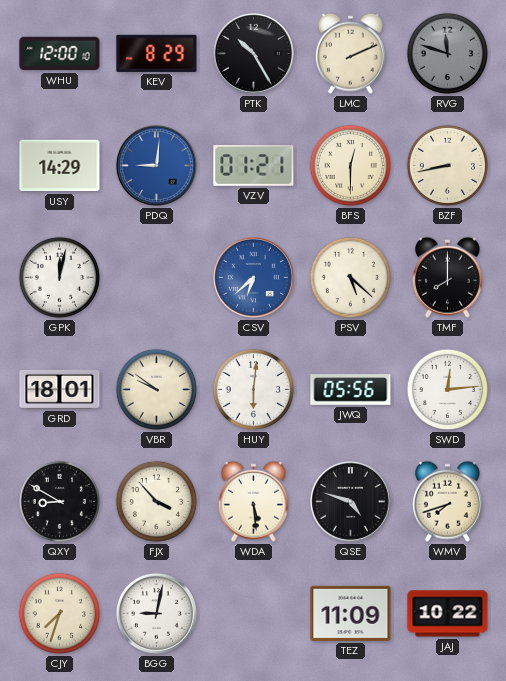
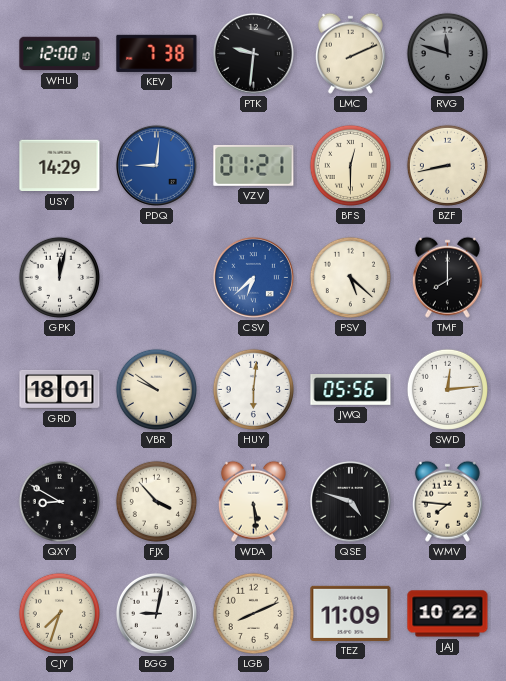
KEV: 8:29 -> 7:38
PTK: 10:25 -> 9:31
WMV: 7:42 -> 7:46
LGB: none -> 8:11
